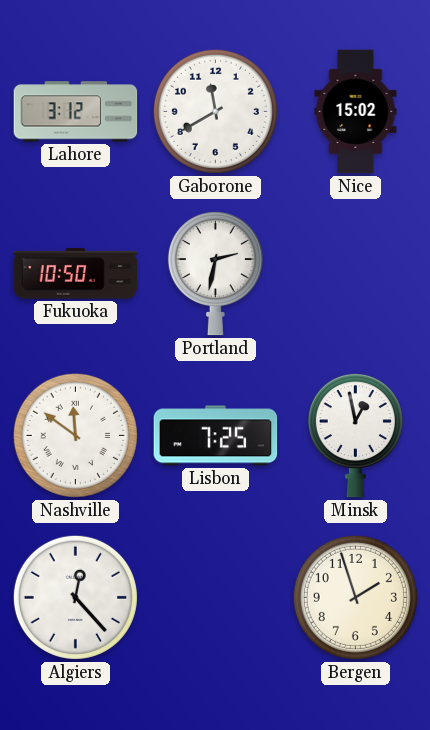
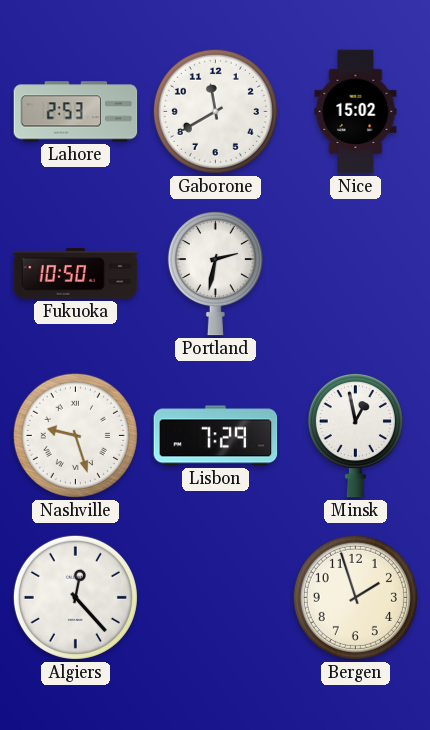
Lahore: 3:12 -> 2:53
Nashville: 11:51 -> 9:27
Lisbon: 7:25 -> 7:29
